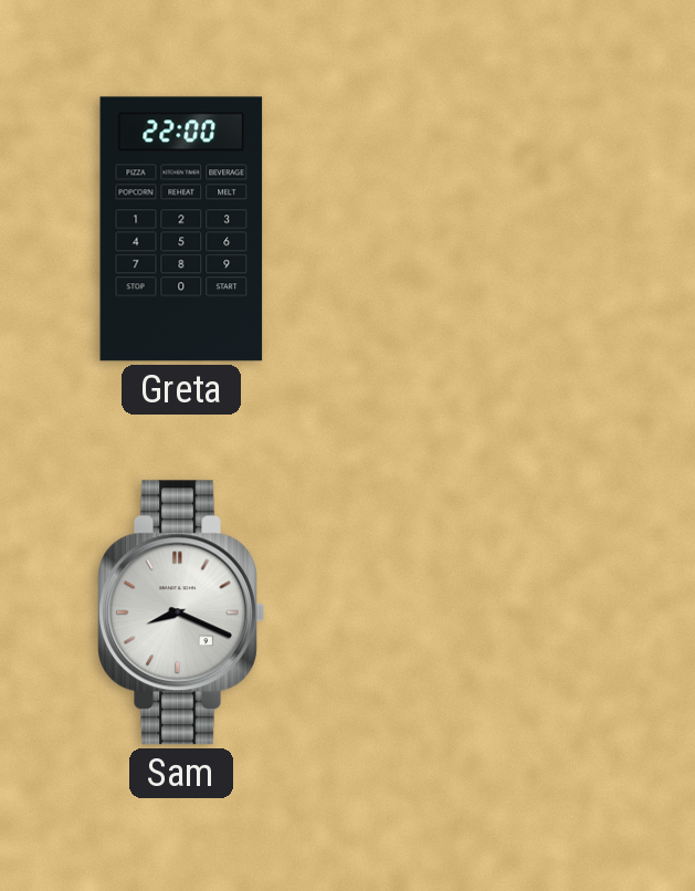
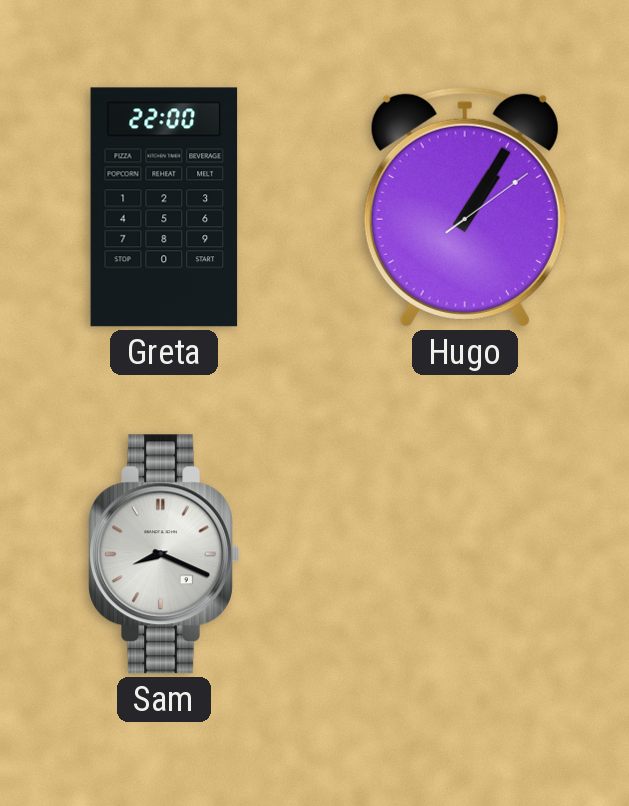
Hugo: none -> 1:05
